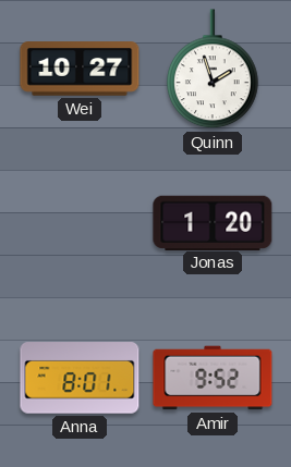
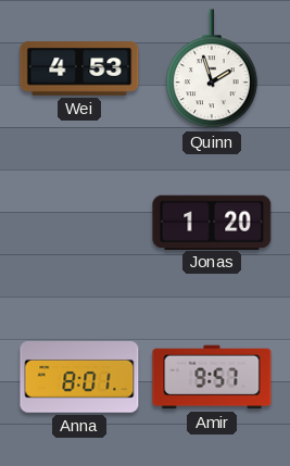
Wei: 10:27 -> 4:53
Amir: 9:52 -> 9:57
